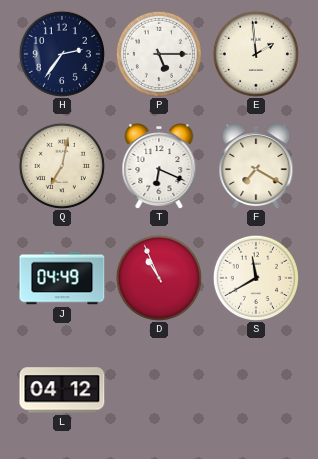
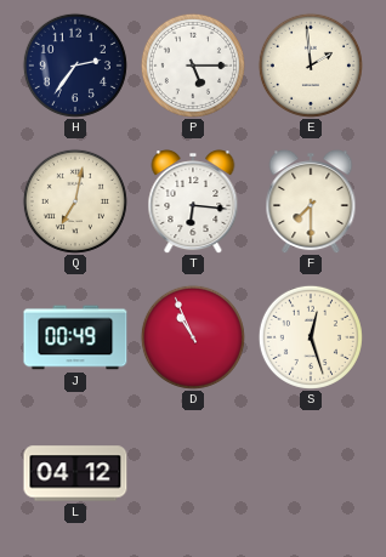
T: 6:19 -> 6:16
F: 7:20 -> 7:30
J: 04:49 -> 00:49
S: 11:40 -> 12:27
